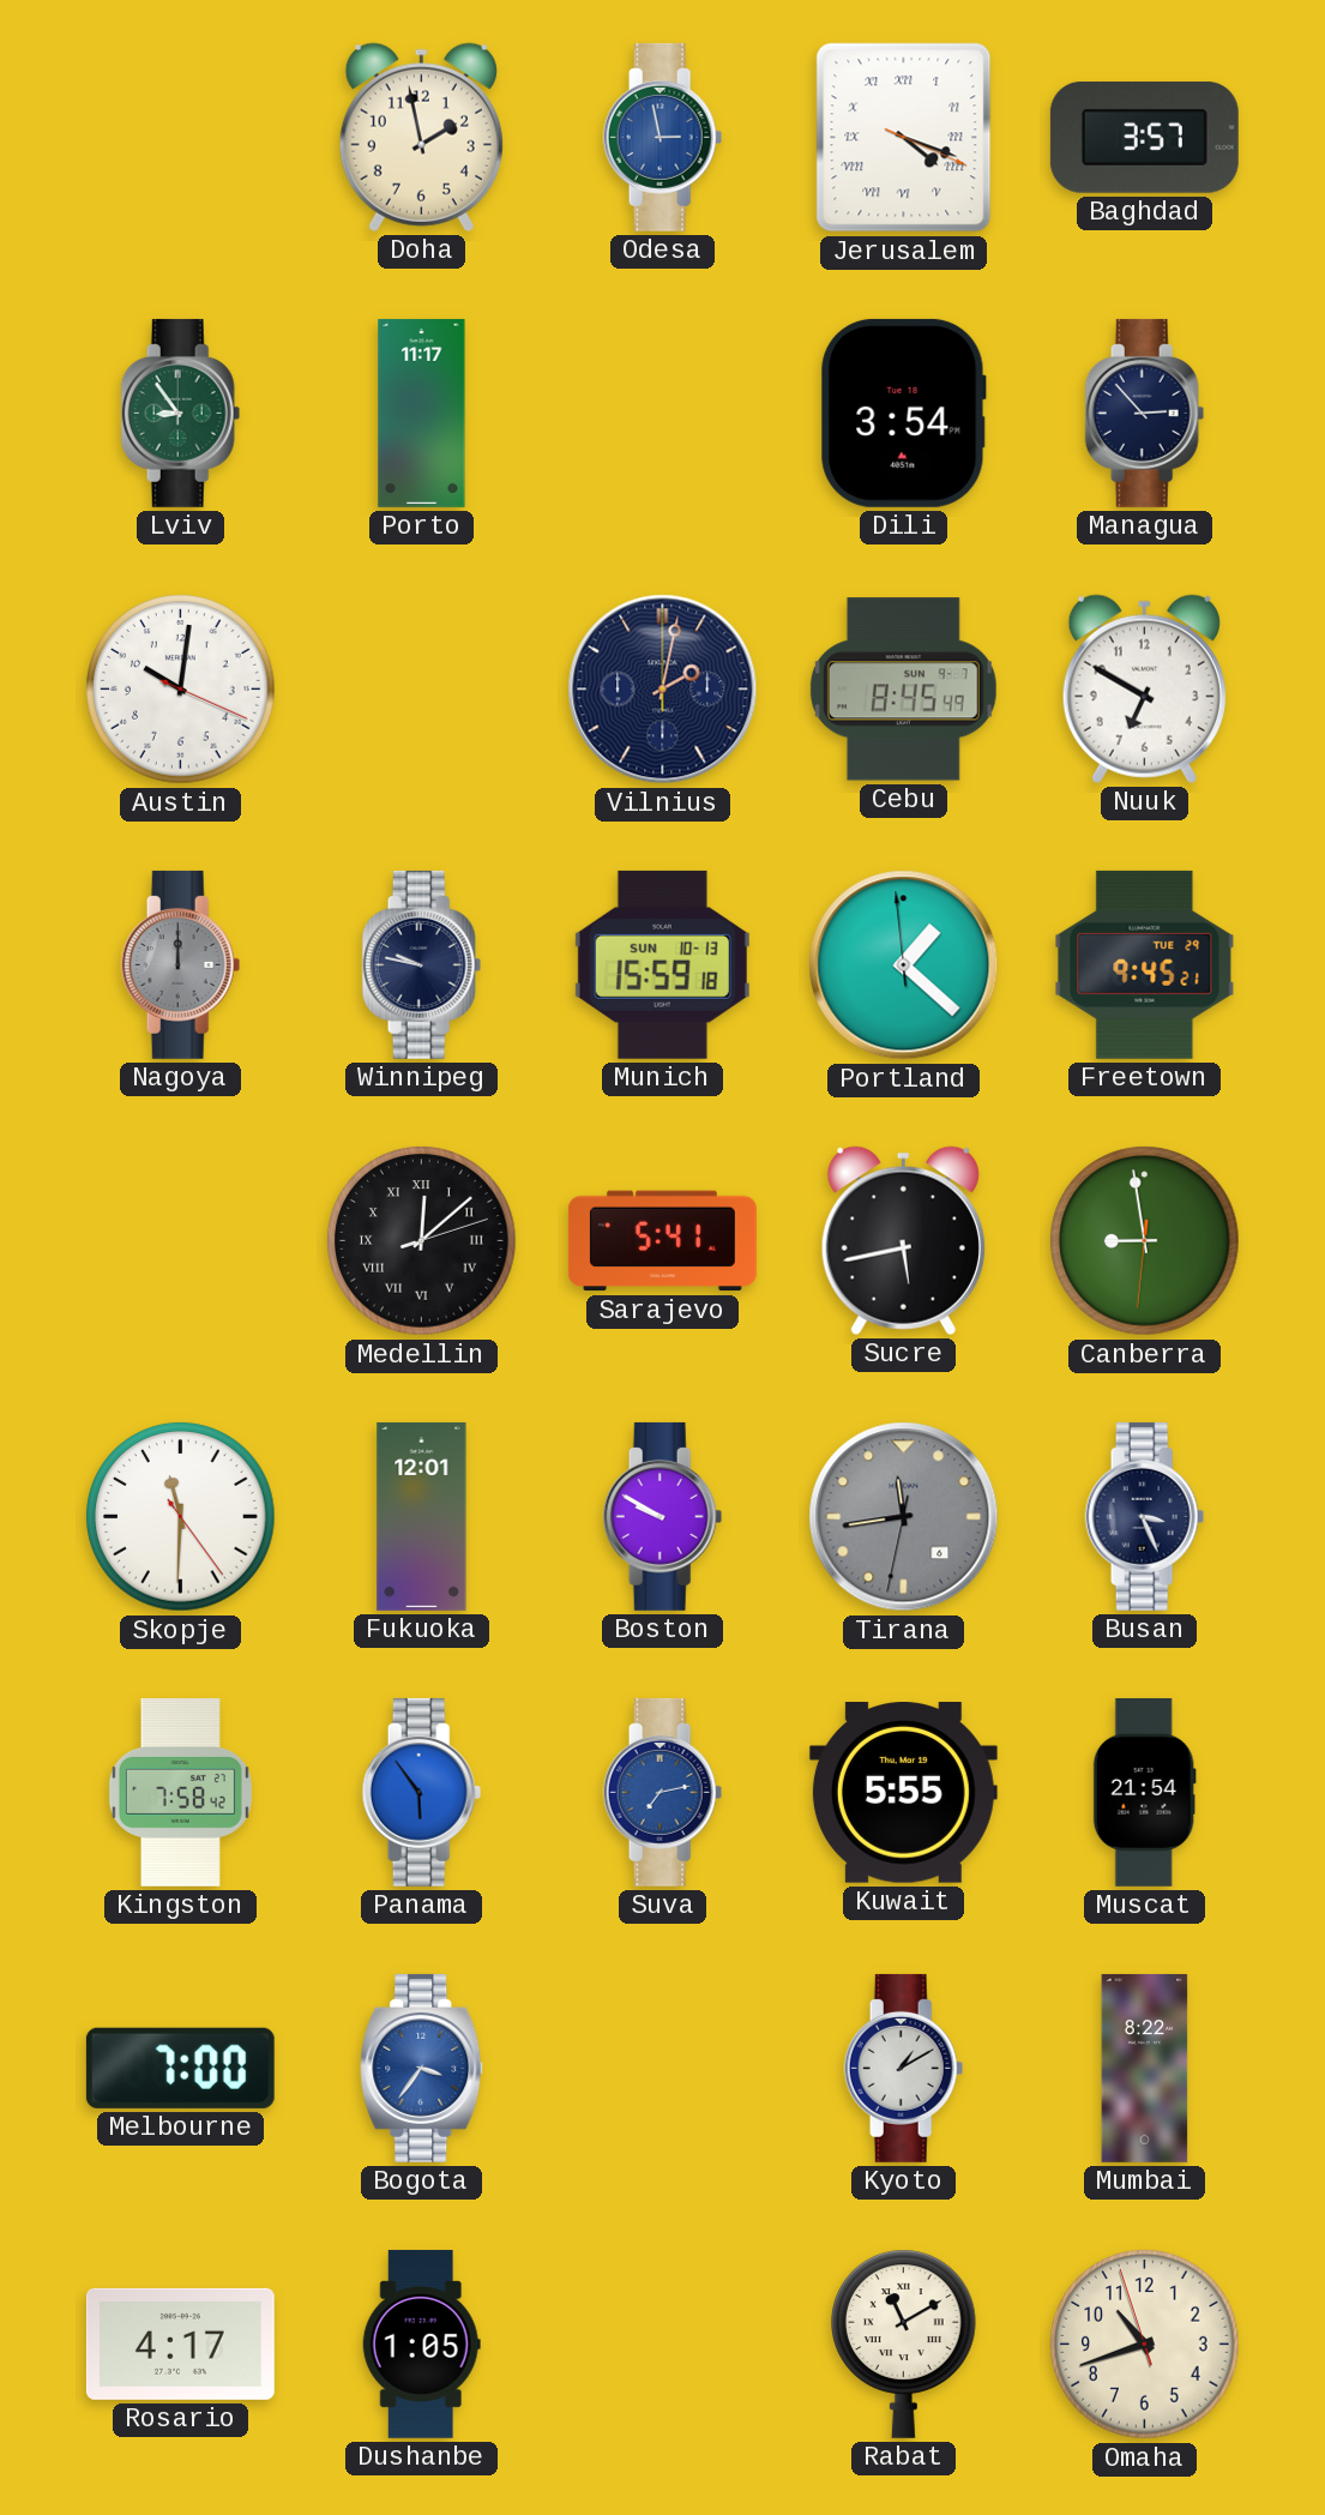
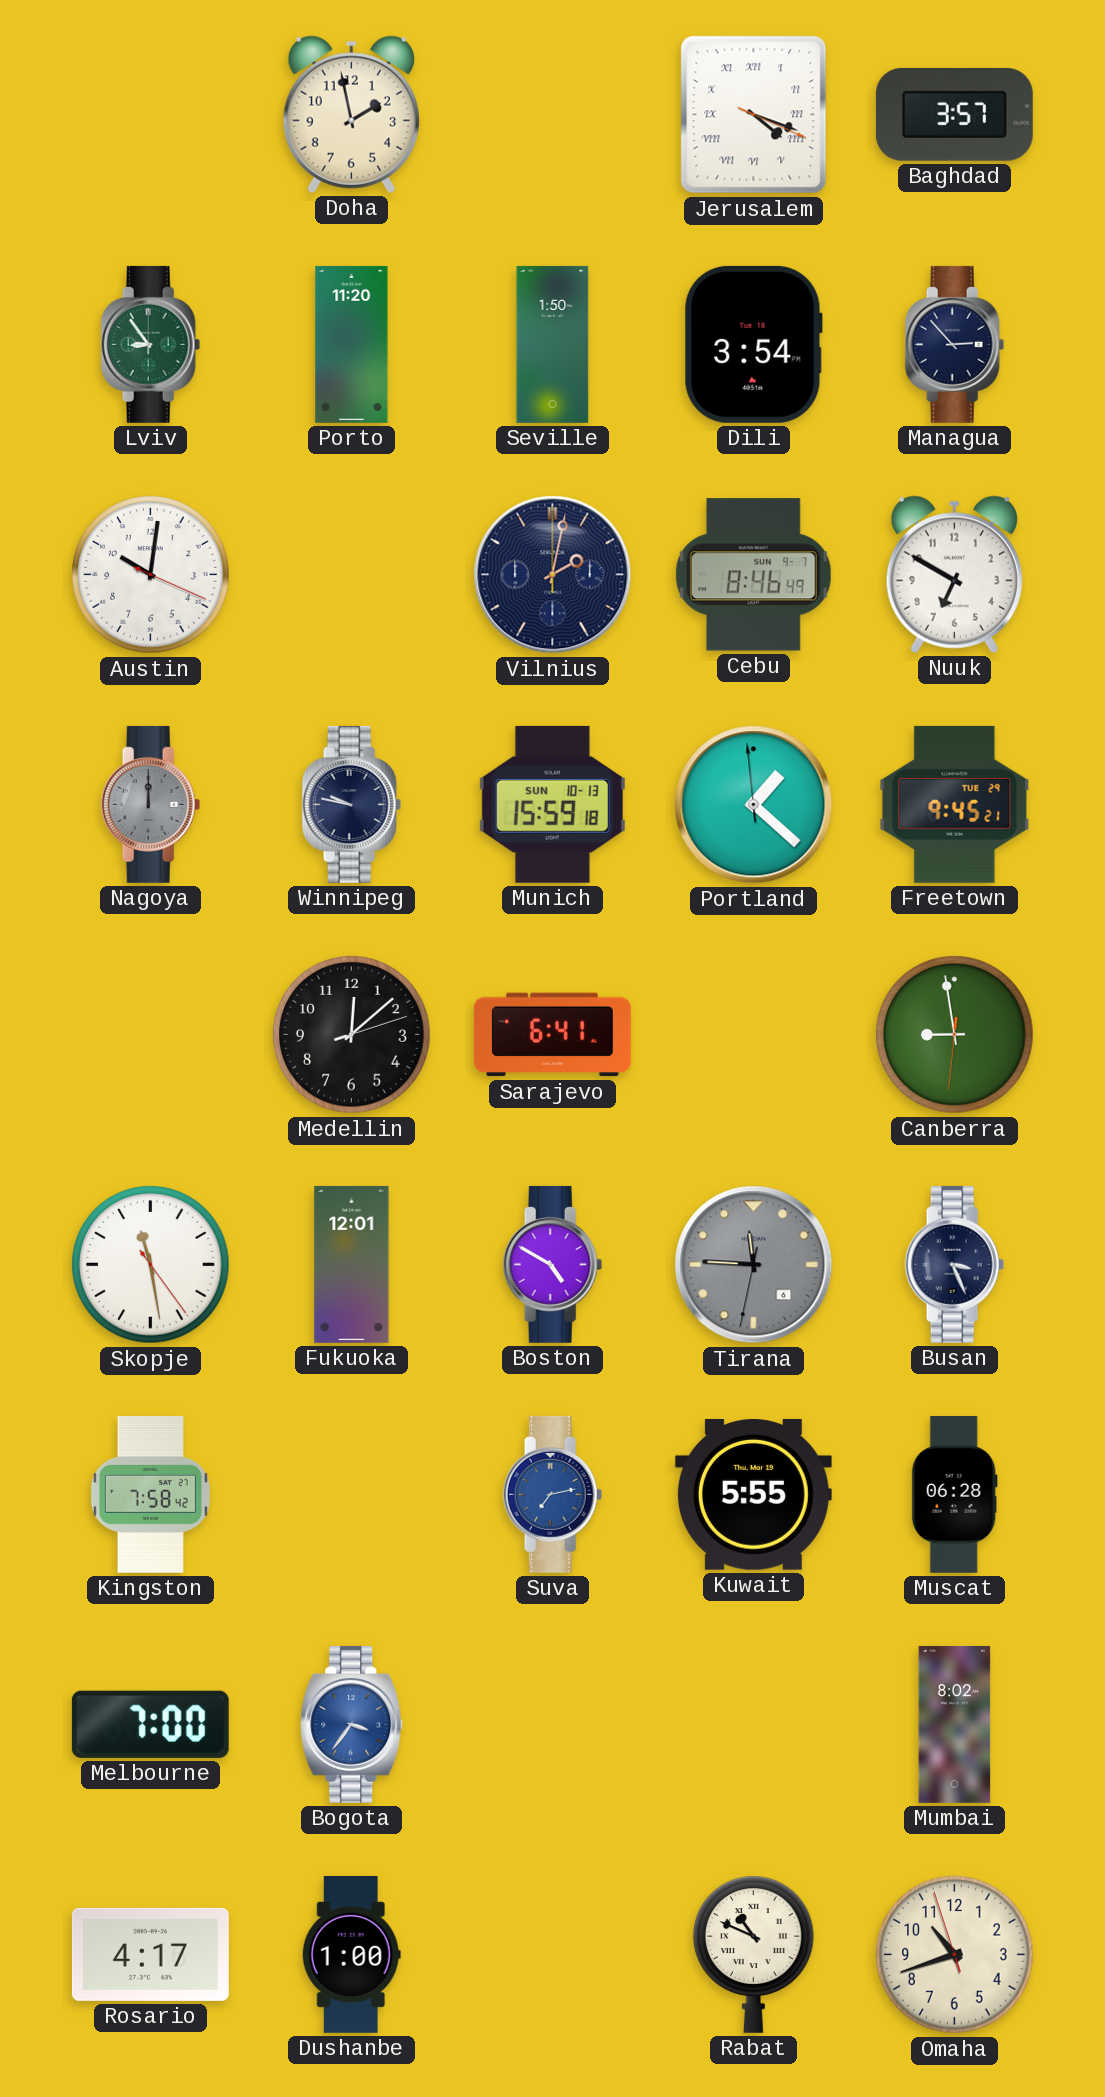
Odesa: 2:58 -> none
Porto: 11:17 -> 11:20
Seville: none -> 1:50
Cebu: 8:45 -> 8:46
Medellin numerals: Roman -> Arabic
Sarajevo: 5:41 -> 6:41
Sucre: 5:43 -> none
Skopje: 11:30 -> 11:28
Boston: 9:50 -> 4:50
Tirana: 11:43 -> 11:45
Panama: 5:54 -> none
Muscat: 21:54 -> 06:28
Kyoto: 1:10 -> none
Mumbai: 8:22 -> 8:02
Dushanbe: 1:05 -> 1:00
Rabat: 11:10 -> 10:49
